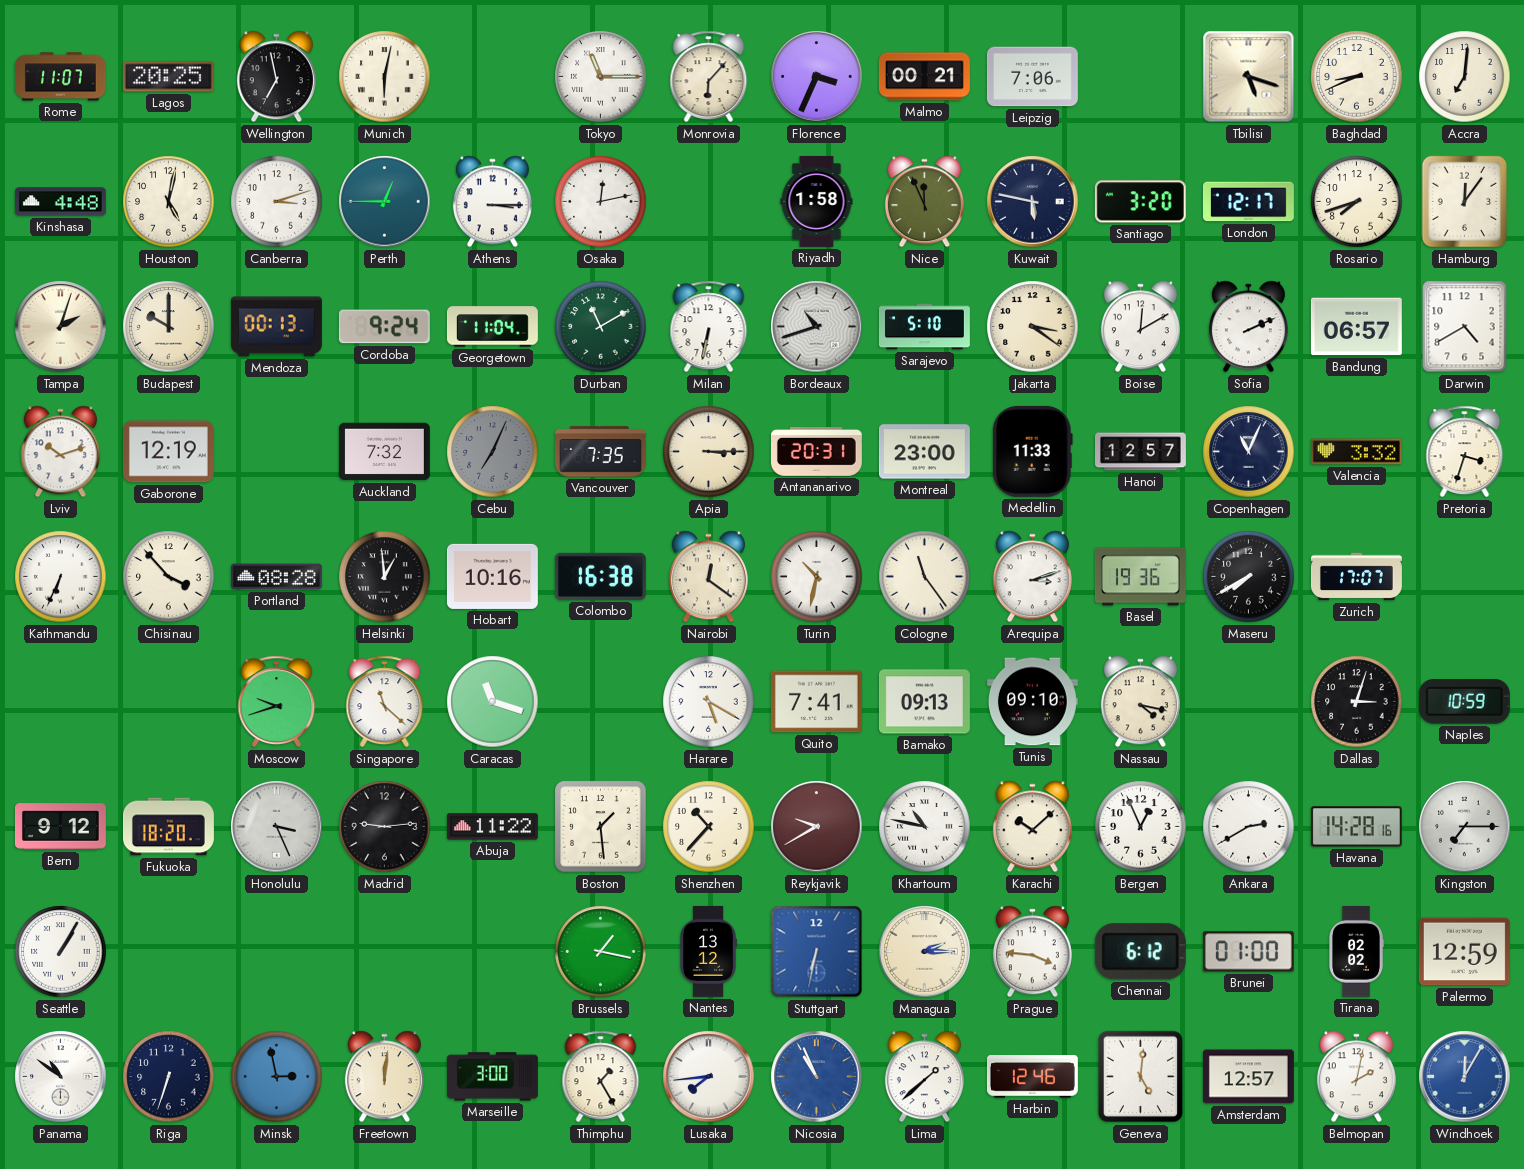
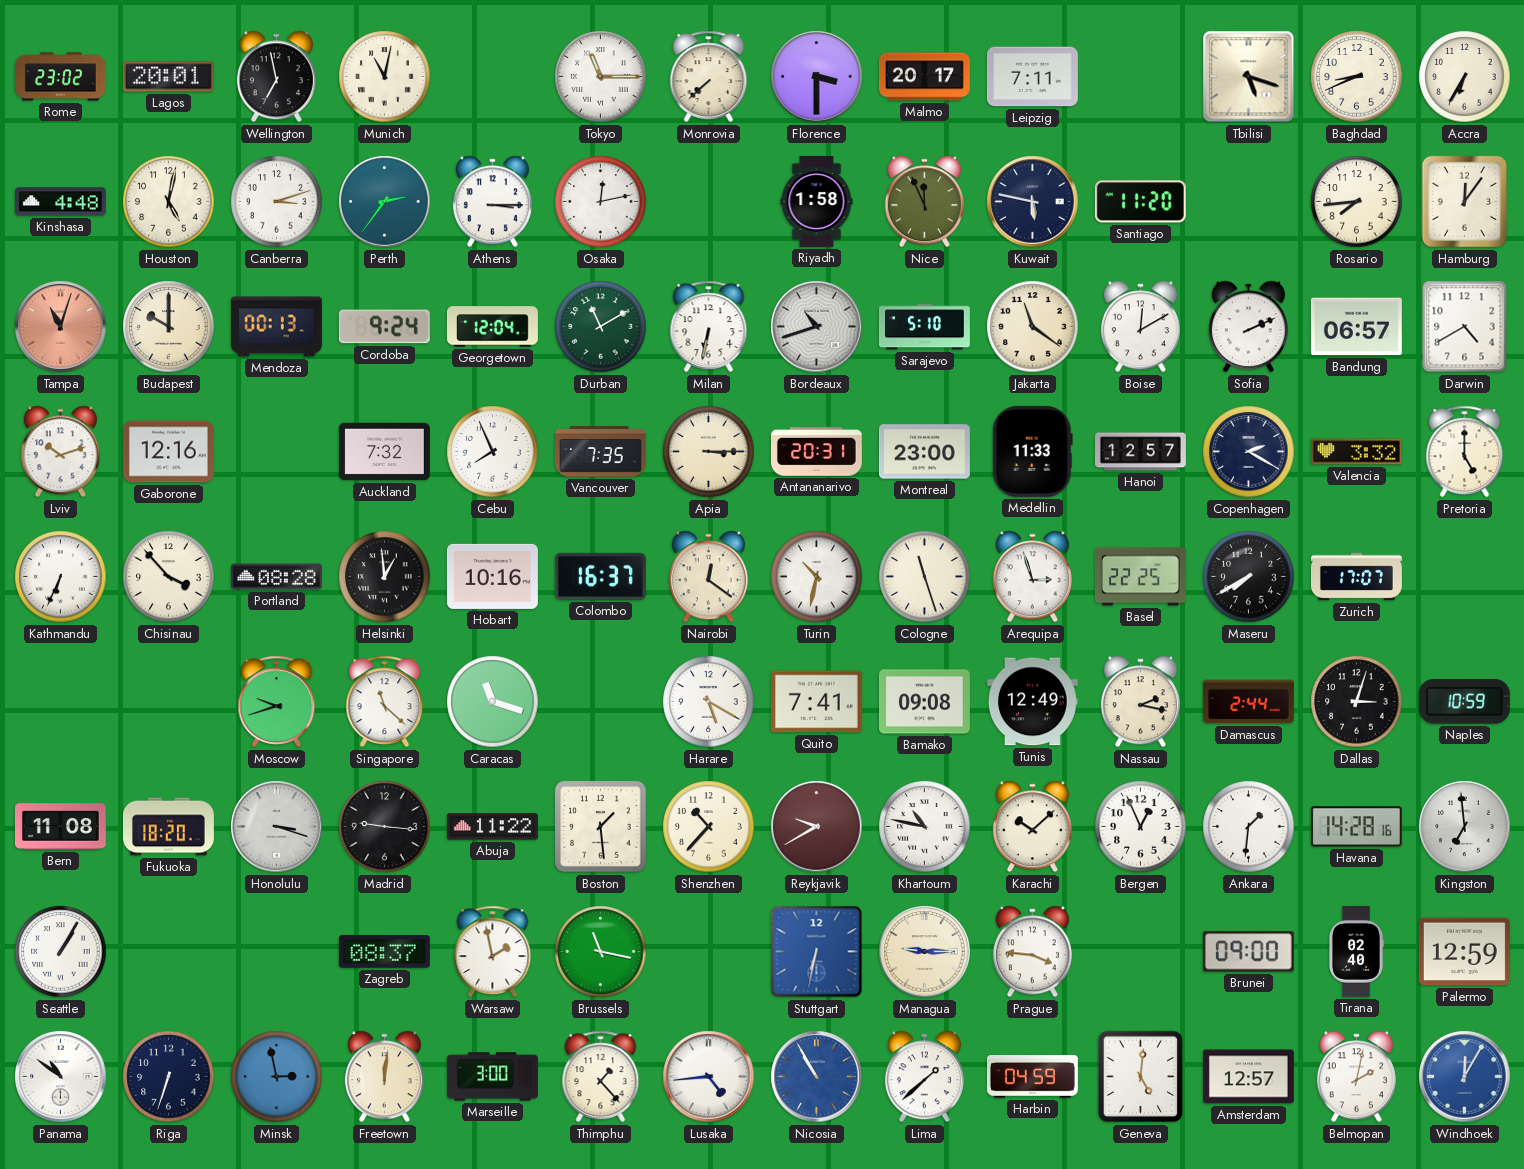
Rome: 11:07 -> 23:02
Lagos: 20:25 -> 20:01
Munich: 6:02 -> 11:02
Monrovia: 6:07 -> 7:38
Florence: 3:34 -> 3:30
Malmo: 00:21 -> 20:17
Leipzig: 7:06 -> 7:11
Accra: 7:01 -> 6:35
Perth: 12:45 -> 2:36
Santiago: 3:20 -> 11:20
London: 12:17 -> none
Rosario: 7:42 -> 7:44
Tampa: 2:03 -> 11:03
Tampa dial: cream -> salmon
Georgetown: 11:04 -> 12:04
Jakarta: 3:21 -> 11:21
Gaborone: 12:19 -> 12:16
Cebu: 7:04 -> 7:56
Cebu dial: grey -> white
Copenhagen: 11:04 -> 2:20
Pretoria: 3:33 -> 5:00
Colombo: 16:38 -> 16:37
Cologne: 11:24 -> 11:27
Arequipa: 3:12 -> 2:57
Basel: 19:36 -> 22:25
Bamako: 09:13 -> 09:08
Tunis: 09:10 -> 12:49
Nassau: 4:17 -> 2:17
Damascus: none -> 2:44
Bern: 9:12 -> 11:08
Honolulu: 3:26 -> 3:18
Madrid: 9:14 -> 9:16
Ankara: 2:40 -> 1:31
Kingston: 7:15 -> 6:59
Zagreb: none -> 08:37
Warsaw: none -> 1:58
Brussels: 1:17 -> 11:17
Nantes: 13:12 -> none
Managua: 2:15 -> 9:15
Chennai: 6:12 -> none
Brunei: 01:00 -> 09:00
Tirana: 02:02 -> 02:40
Thimphu: 1:25 -> 1:23
Lusaka: 7:44 -> 4:44
Nicosia: 10:56 -> 10:55
Harbin: 12:46 -> 04:59
